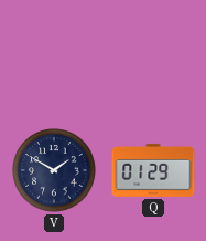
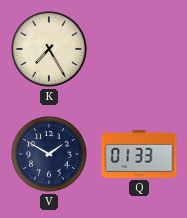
K: none -> 7:25
Q: 01:29 -> 01:33
